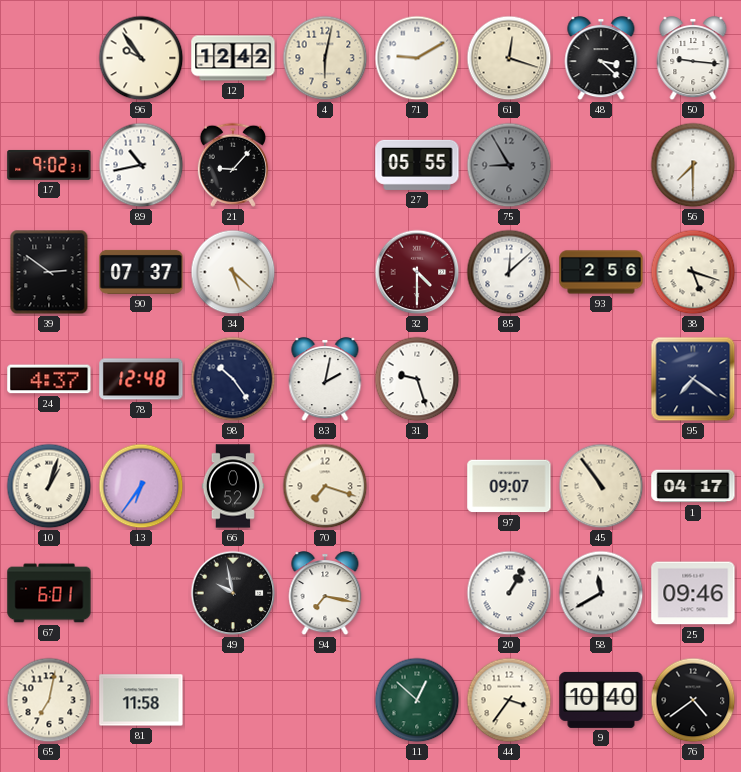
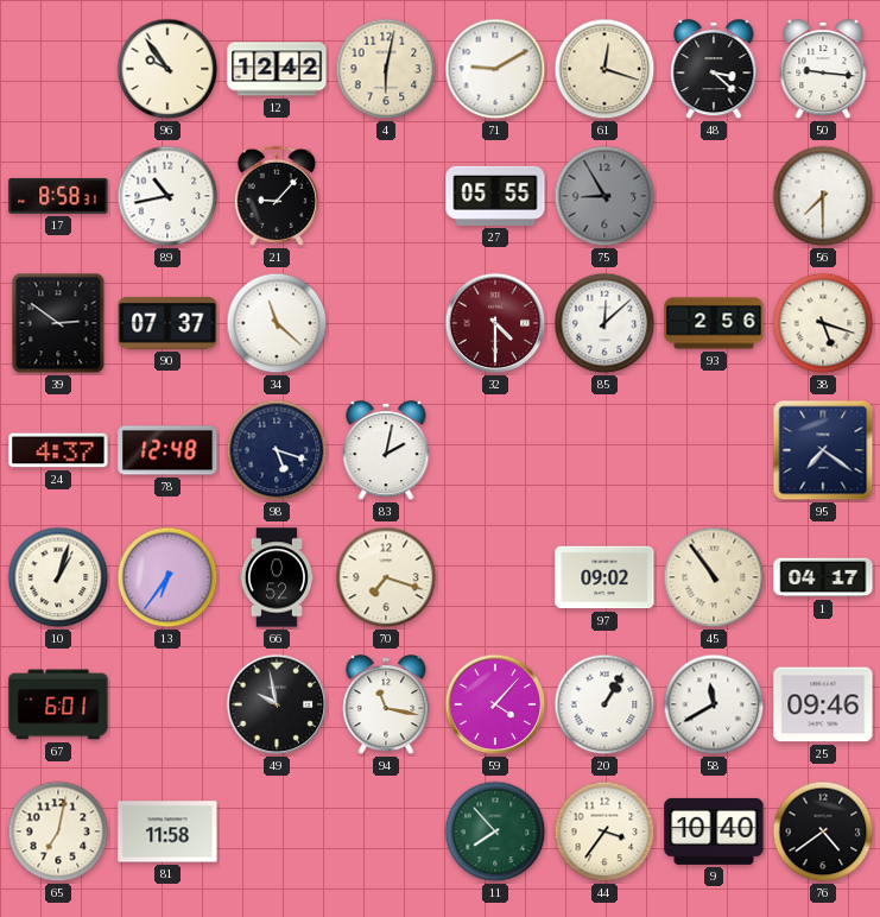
17: 9:02 -> 8:58
34: 5:22 -> 11:22
98: 10:24 -> 5:18
31: 9:27 -> none
97: 09:07 -> 09:02
94: 7:17 -> 11:17
59: none -> 4:07
11: 12:52 -> 7:53
